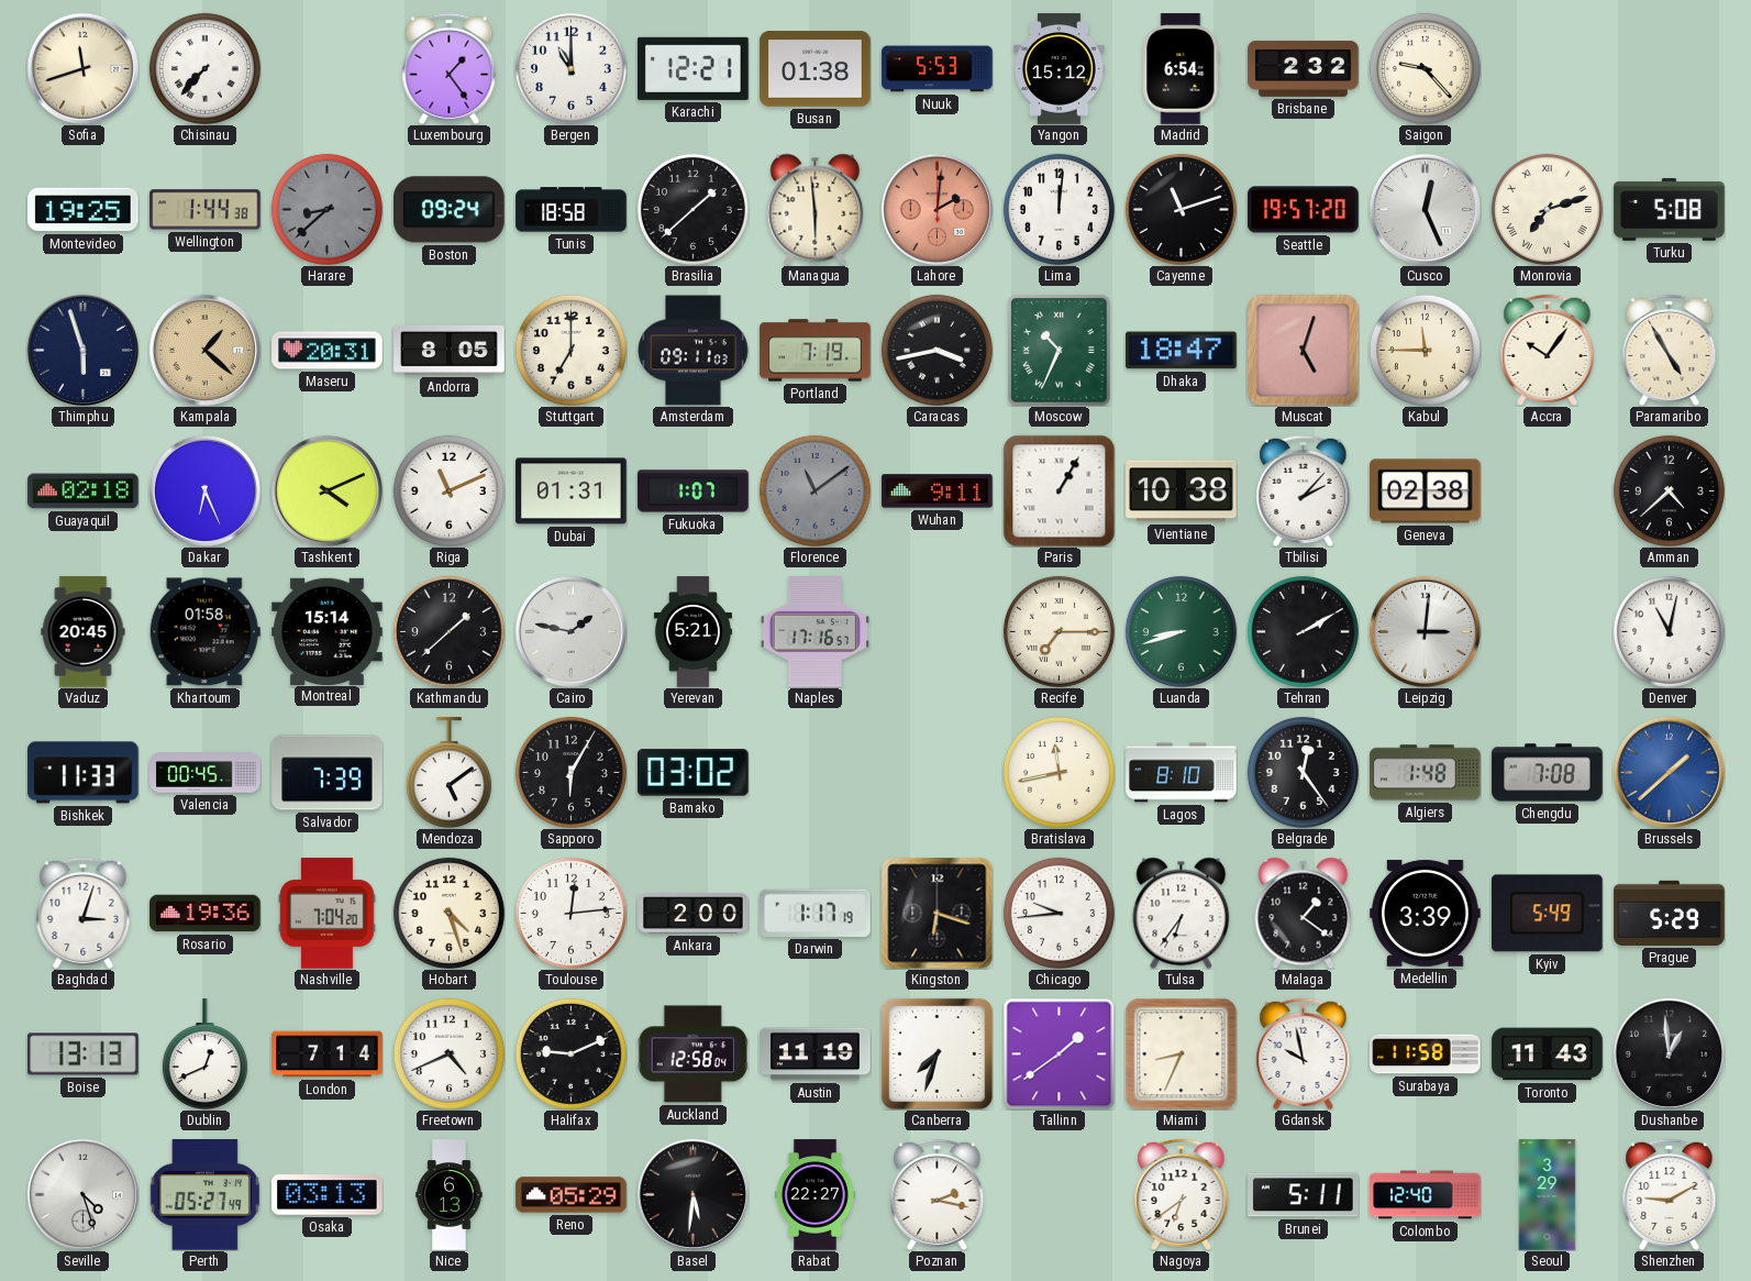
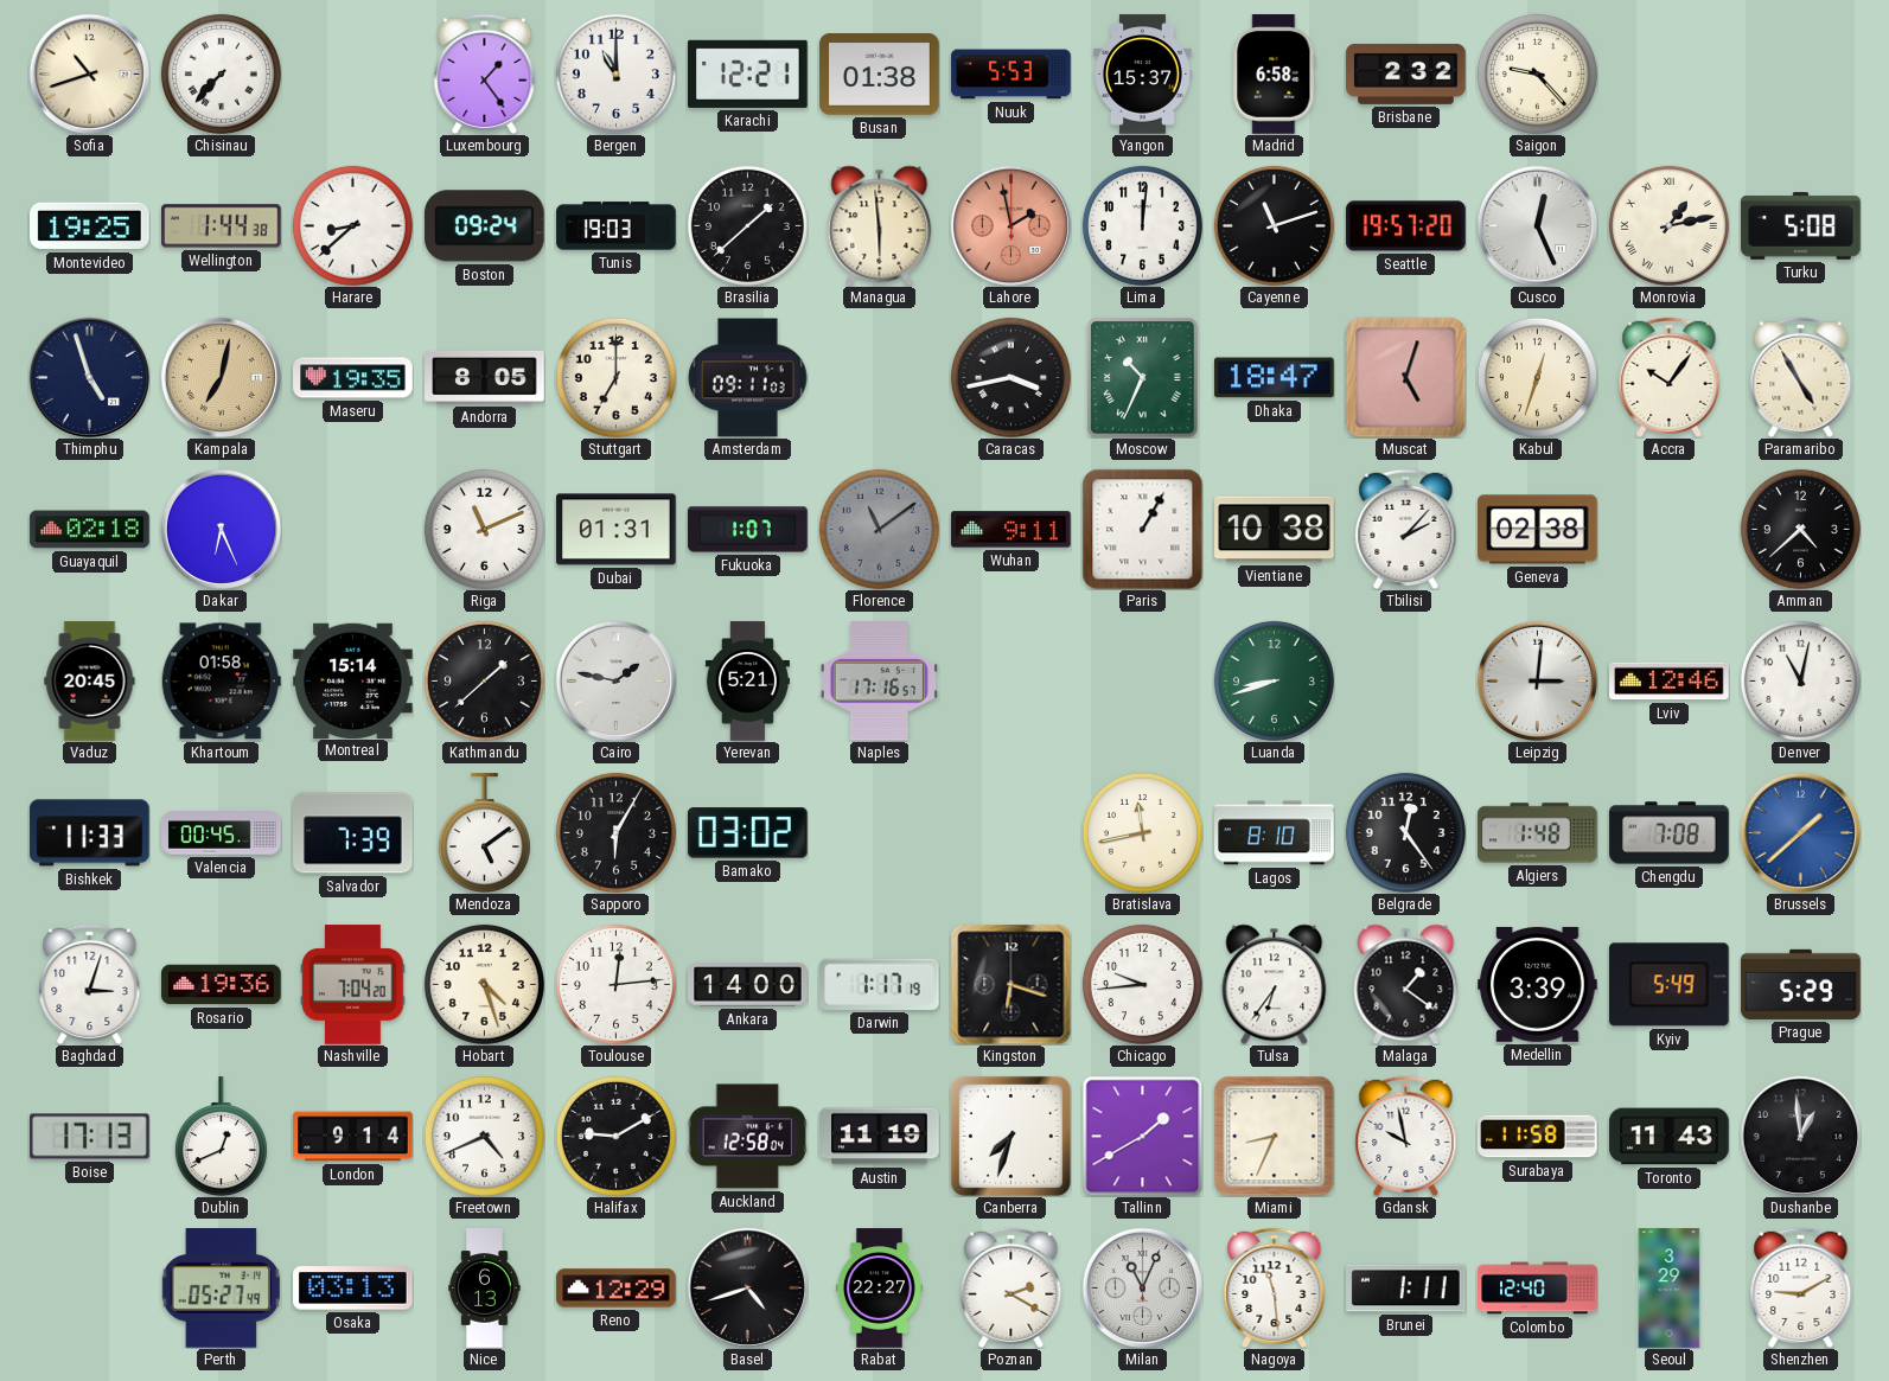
Sofia: 11:42 -> 10:42
Yangon: 15:12 -> 15:37
Madrid: 6:54 -> 6:58
Harare dial: grey -> white
Tunis: 18:58 -> 19:03
Lahore: 2:01 -> 1:58
Monrovia: 7:12 -> 1:13
Thimphu: 5:57 -> 4:57
Kampala: 1:22 -> 7:02
Maseru: 20:31 -> 19:35
Portland: 7:19 -> none
Kabul: 11:45 -> 12:33
Tashkent: 4:11 -> none
Recife: 7:15 -> none
Tehran: 2:10 -> none
Lviv: none -> 12:46
Ankara: 2:00 -> 14:00
Boise: 13:13 -> 17:13
London: 7:14 -> 9:14
Halifax: 9:11 -> 9:10
Tallinn: 1:39 -> 1:40
Seville: 4:27 -> none
Reno: 05:29 -> 12:29
Basel: 5:31 -> 4:42
Poznan: 2:17 -> 2:20
Milan: none -> 11:04
Nagoya: 6:39 -> 11:29
Brunei: 5:11 -> 1:11
